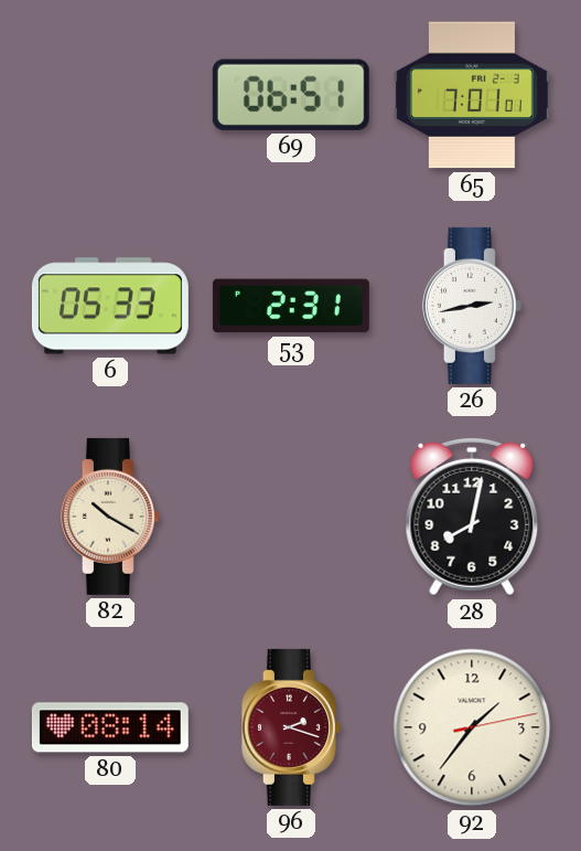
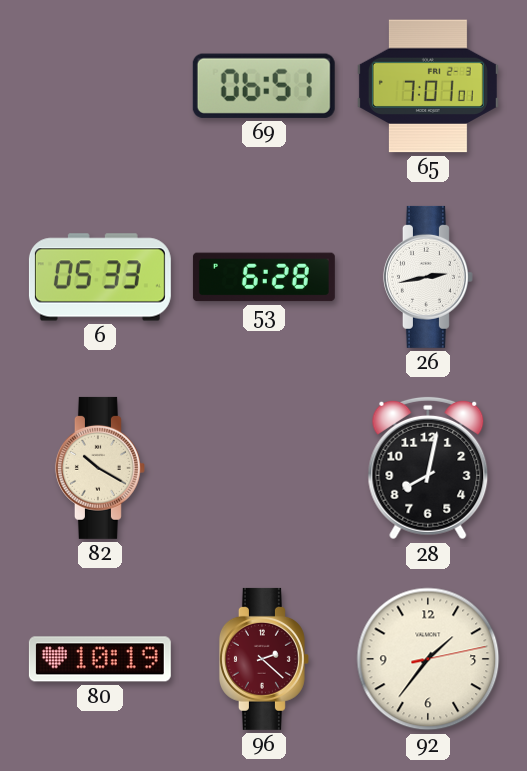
53: 2:31 -> 6:28
80: 08:14 -> 10:19
96: 2:18 -> 2:22
